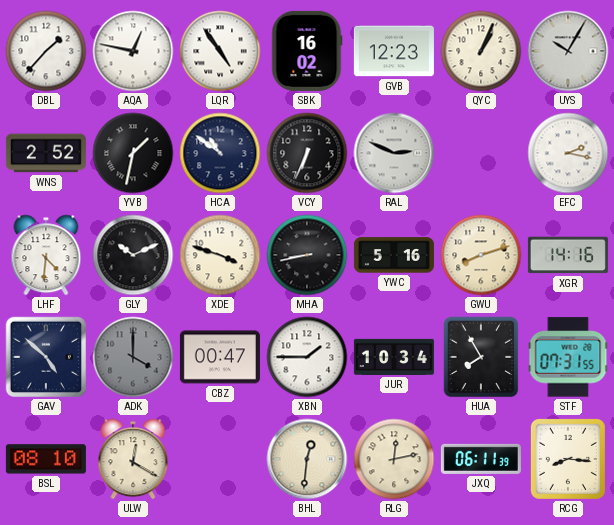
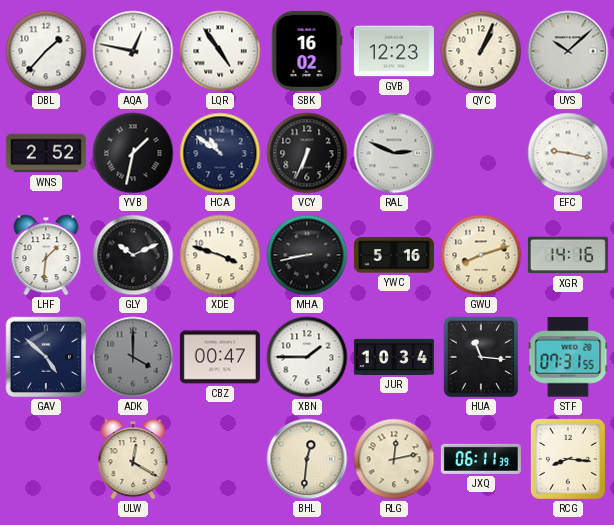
UYS: 10:05 -> 10:08
EFC: 2:17 -> 9:17
LHF: 4:31 -> 1:31
HUA: 7:55 -> 11:16
BSL: 08:10 -> none
